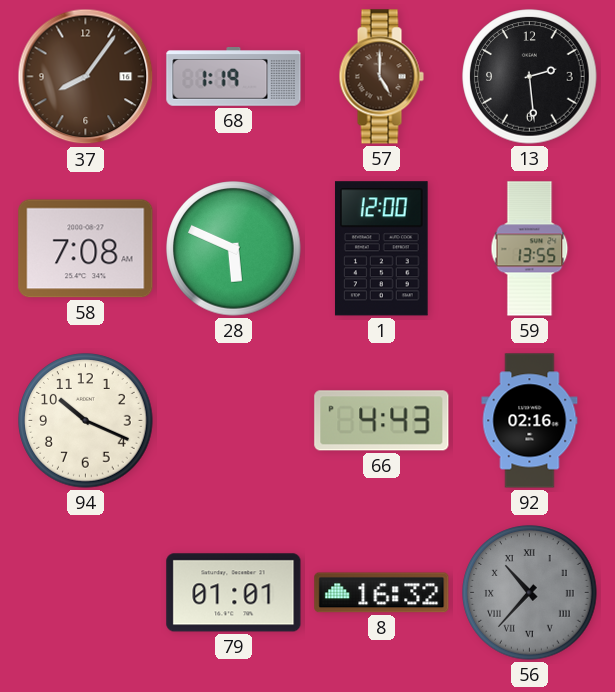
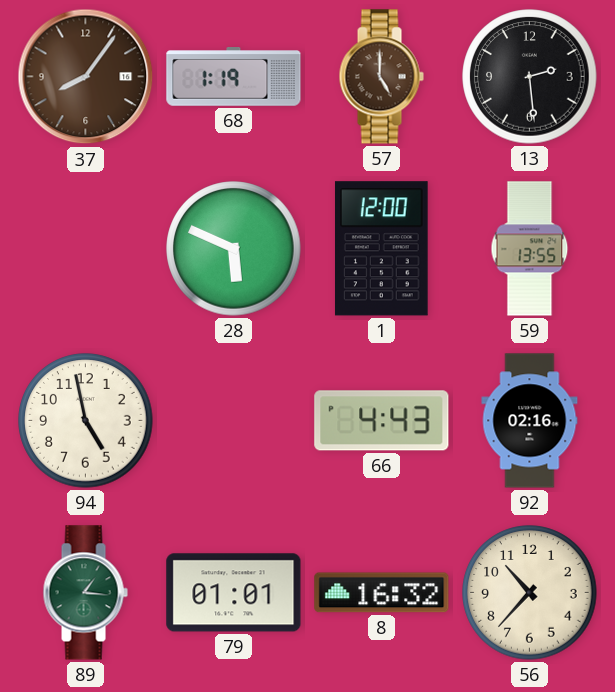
58: 7:08 -> none
94: 10:19 -> 4:58
89: none -> 1:16
56 dial: grey -> cream
56 numerals: Roman -> Arabic
